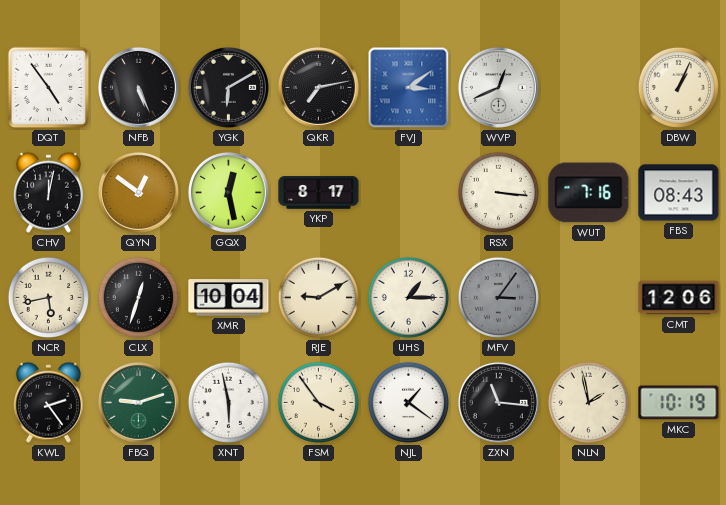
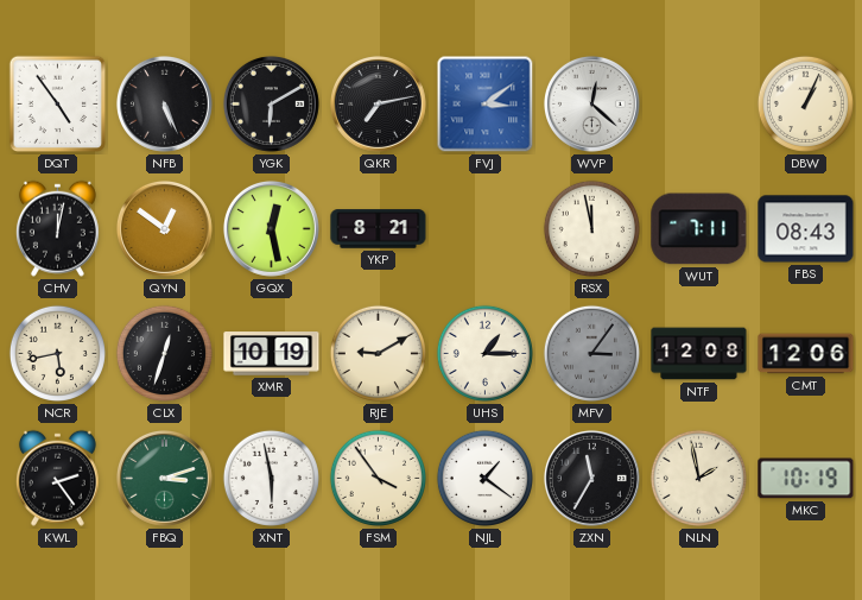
WVP: 12:41 -> 12:22
YKP: 8:17 -> 8:21
RSX: 3:16 -> 11:58
WUT: 7:16 -> 7:11
XMR: 10:04 -> 10:19
NTF: none -> 12:08
FBQ: 9:12 -> 3:12
ZXN: 11:16 -> 11:35
